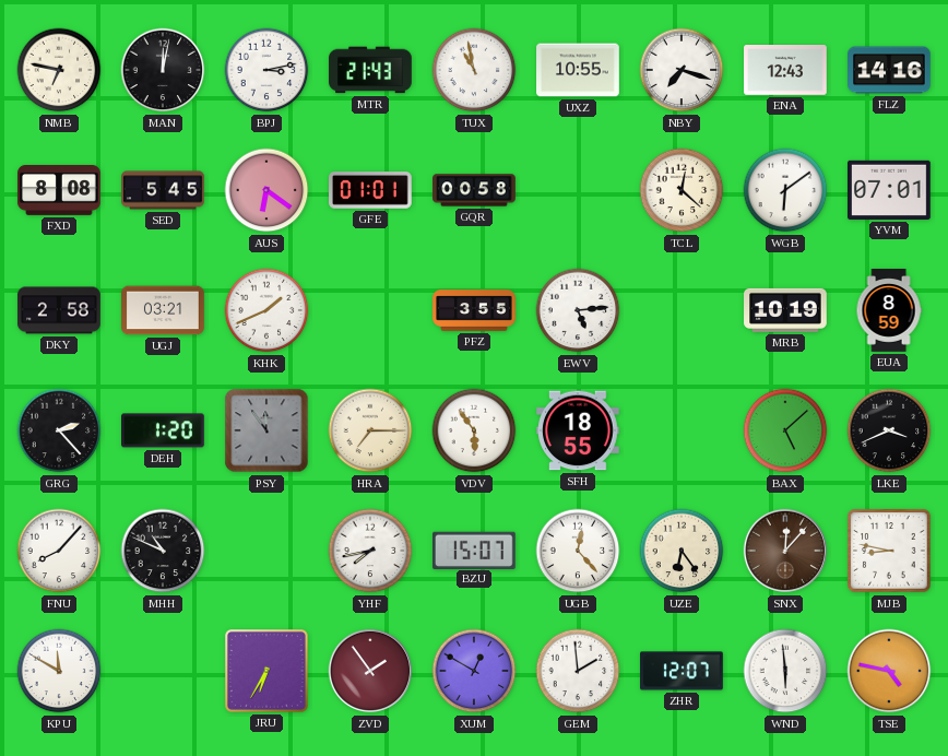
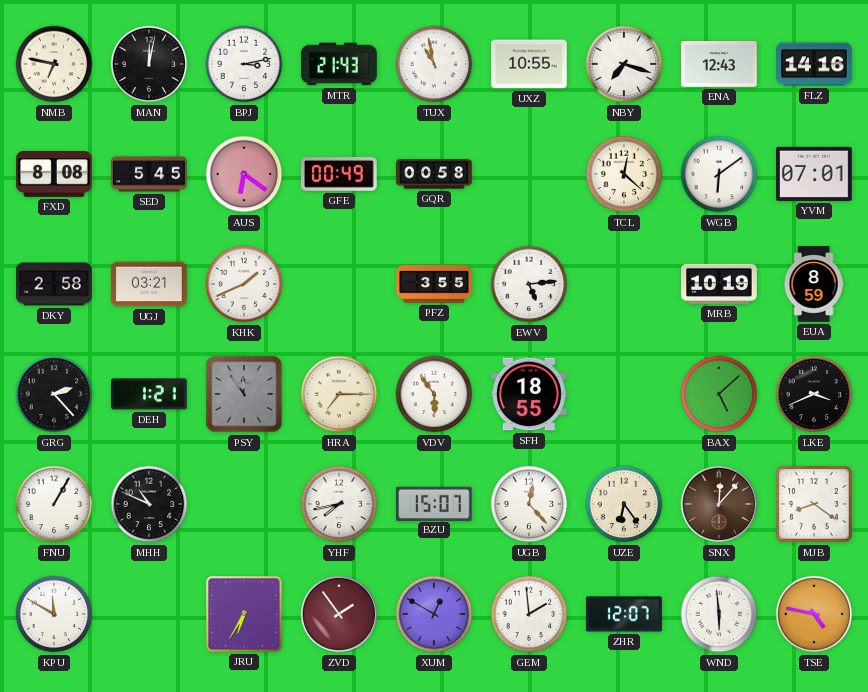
GFE: 01:01 -> 00:49
DEH: 1:20 -> 1:21
FNU: 8:07 -> 1:05
MJB: 8:47 -> 8:21
